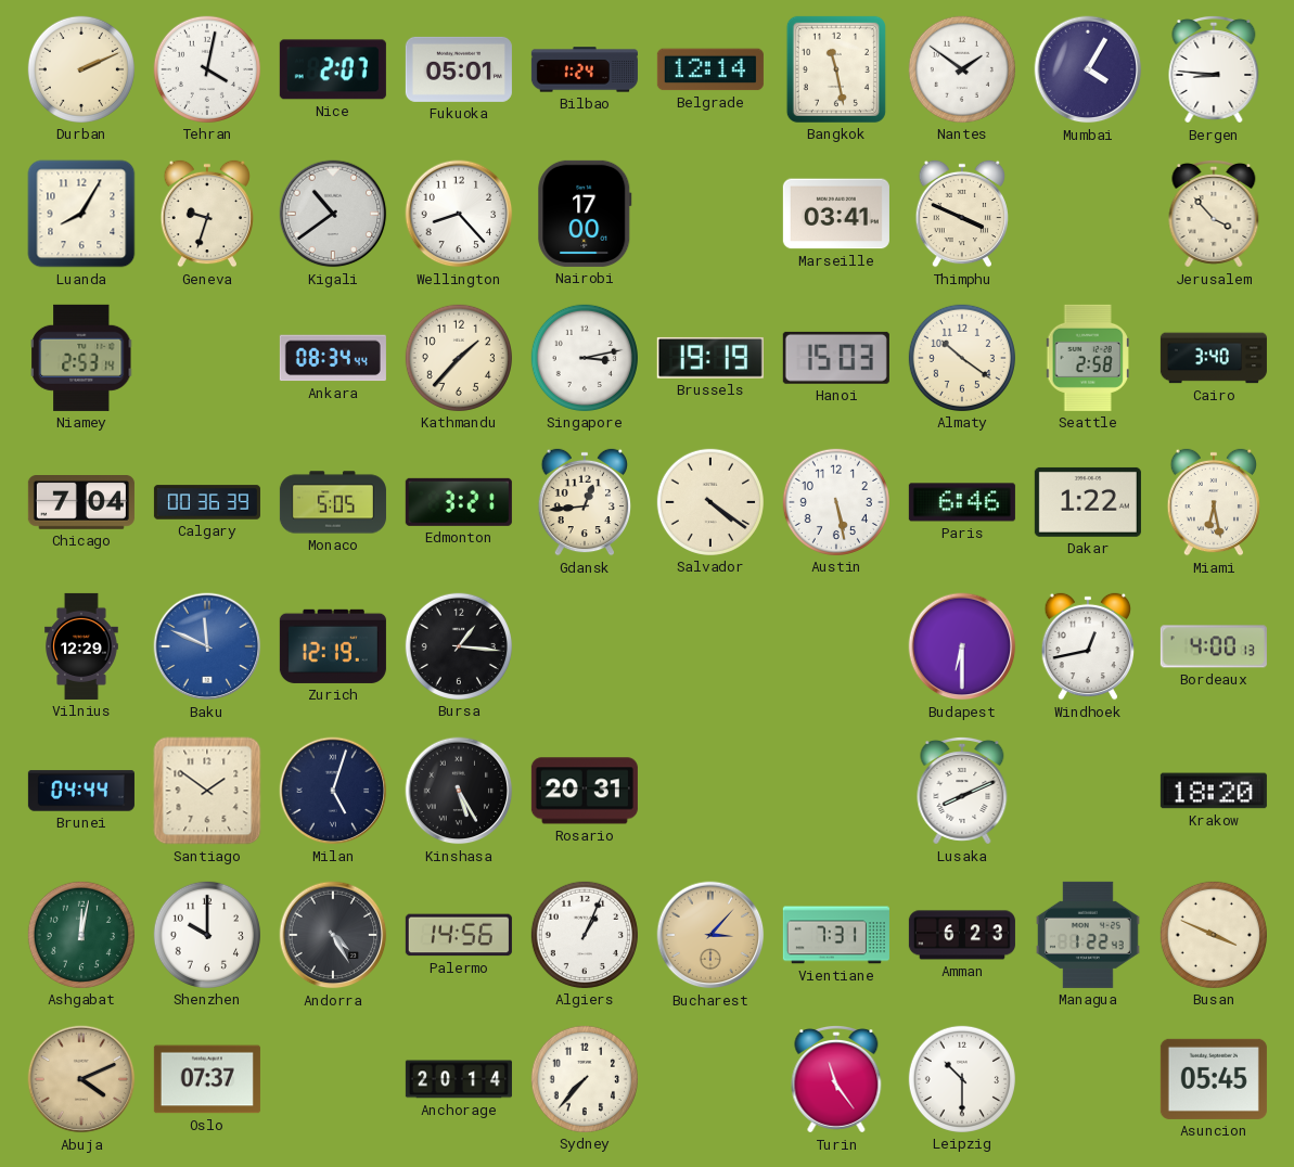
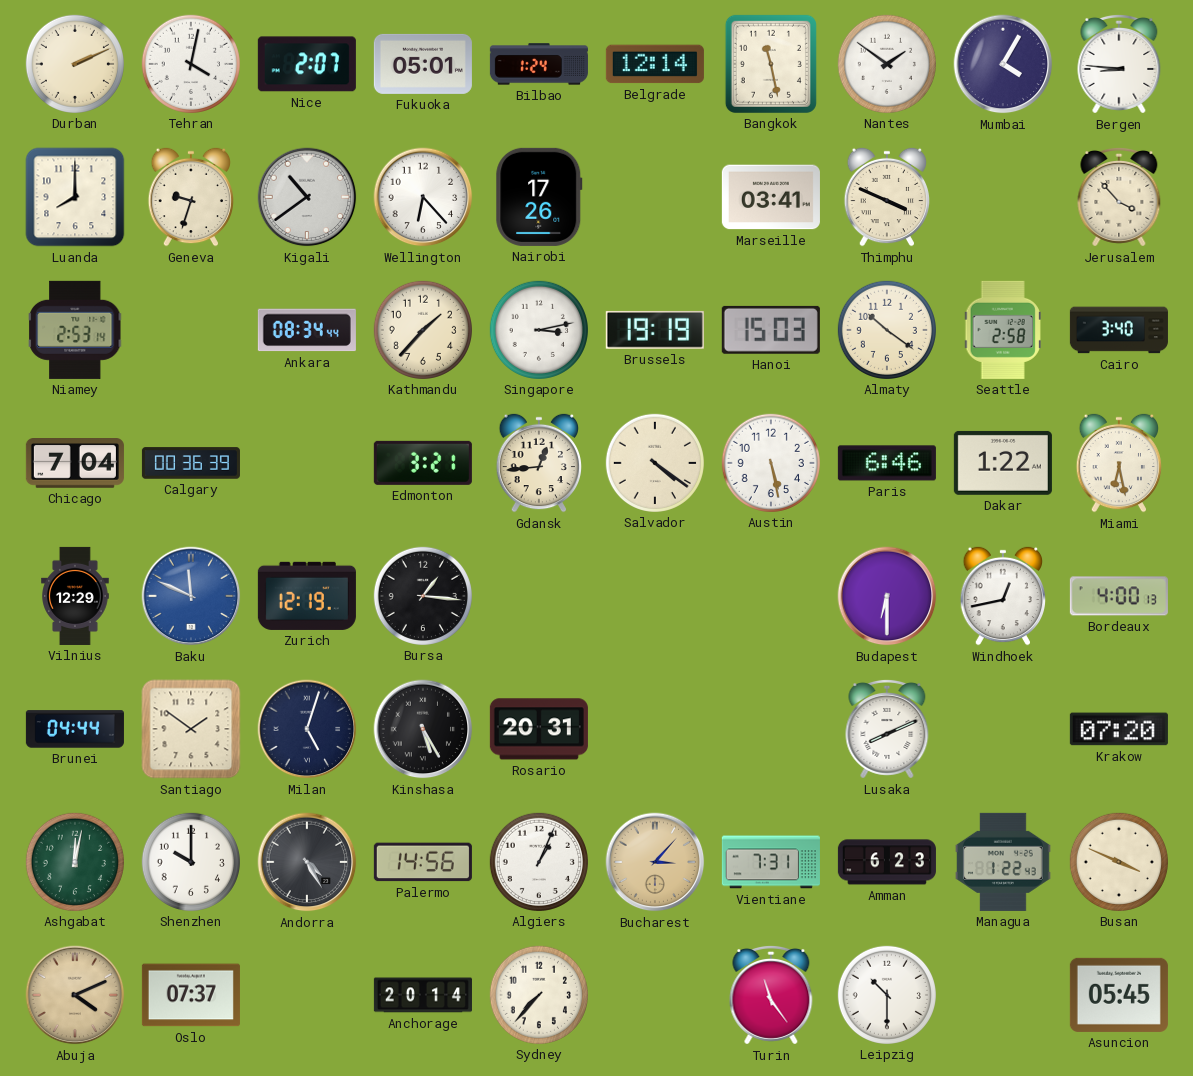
Luanda: 8:05 -> 8:00
Wellington: 8:23 -> 6:23
Nairobi: 17:00 -> 17:26
Monaco: 5:05 -> none
Krakow: 18:20 -> 07:20
